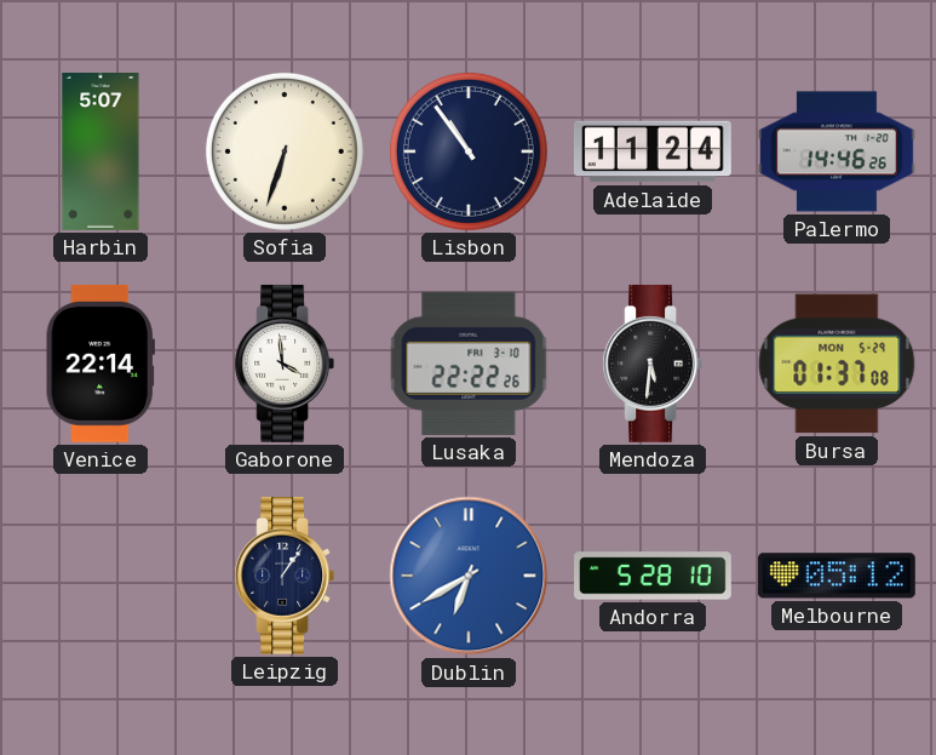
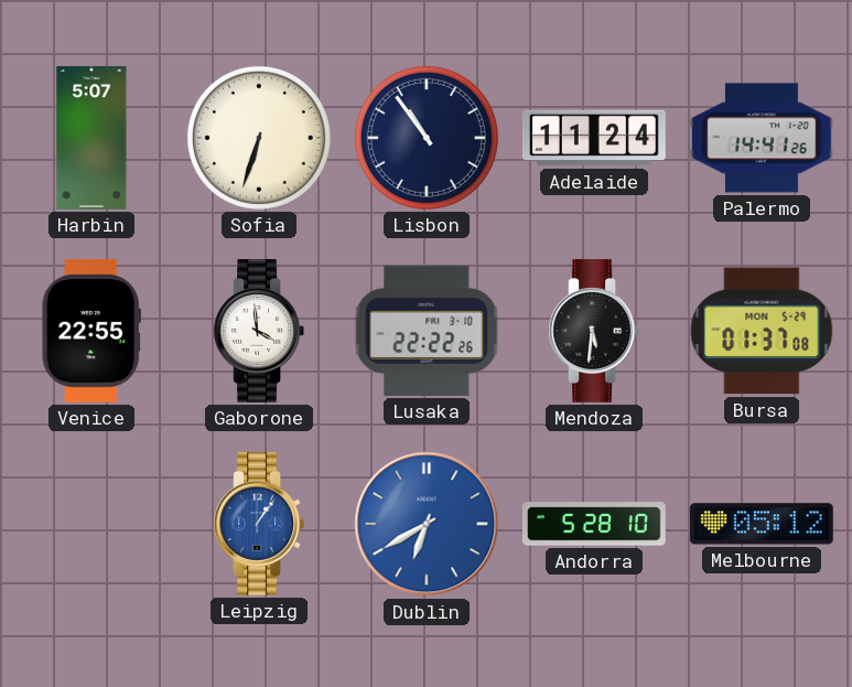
Palermo: 14:46 -> 14:41
Venice: 22:14 -> 22:55
Leipzig dial: navy -> blue
